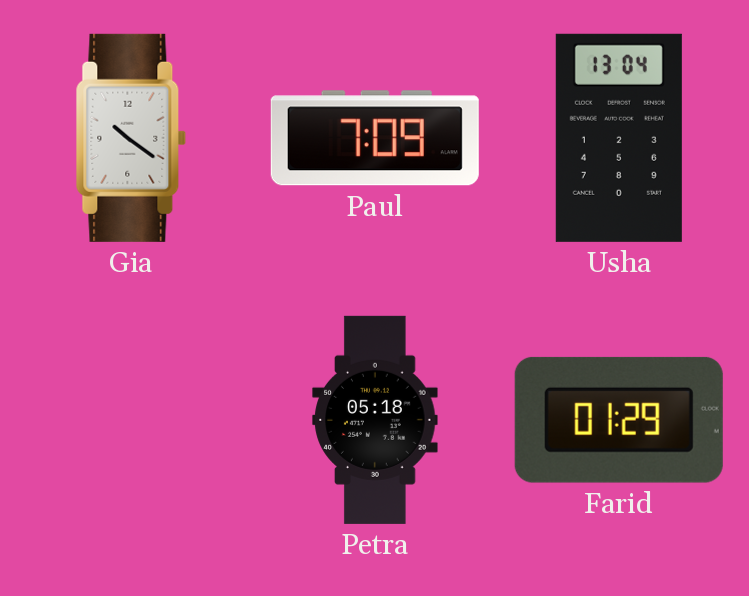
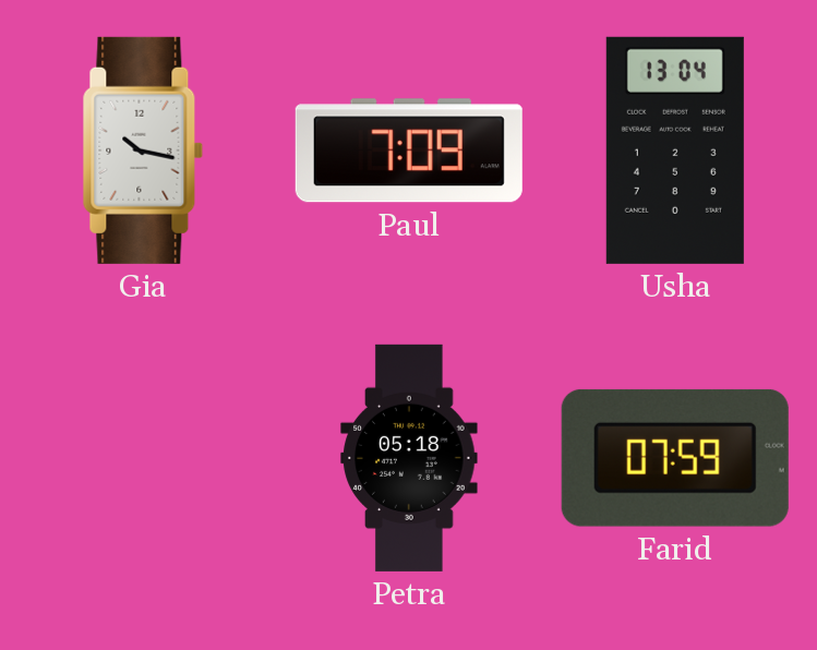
Gia: 10:21 -> 10:17
Farid: 01:29 -> 07:59
